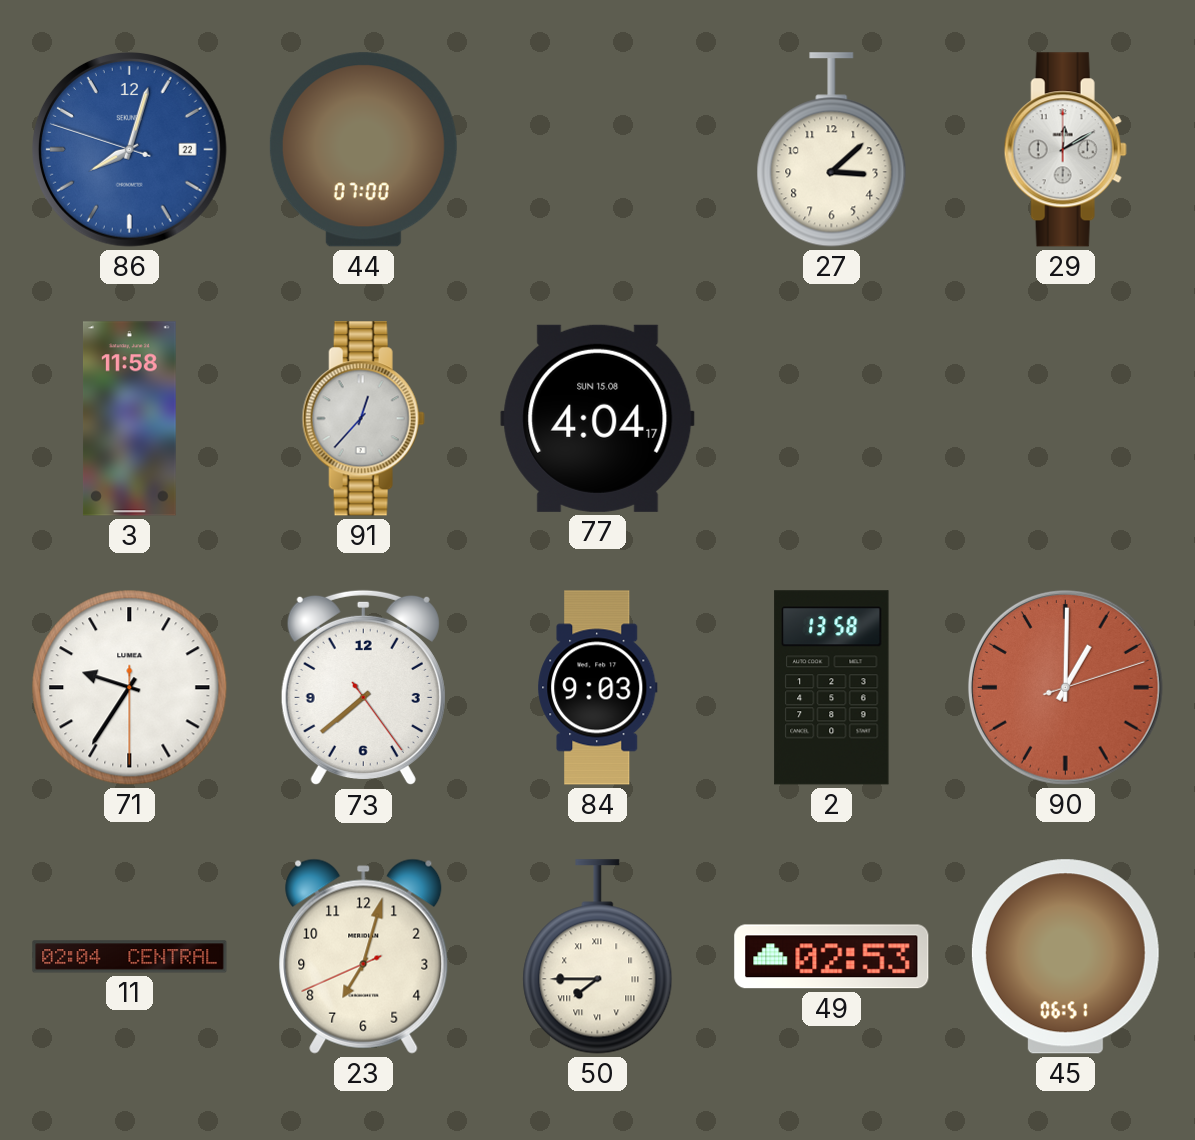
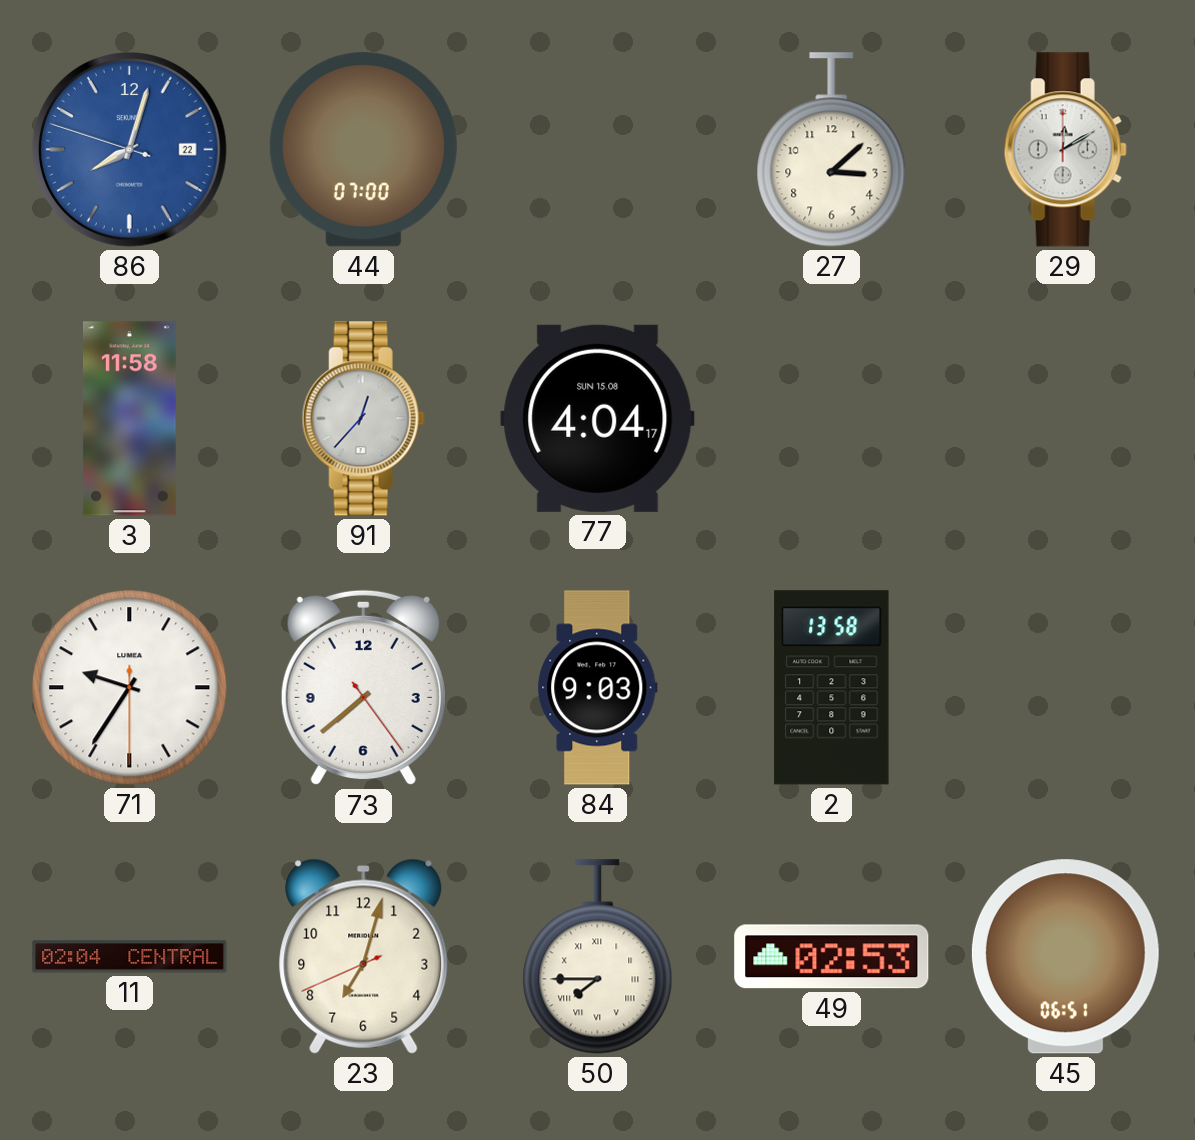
90: 1:00 -> none
